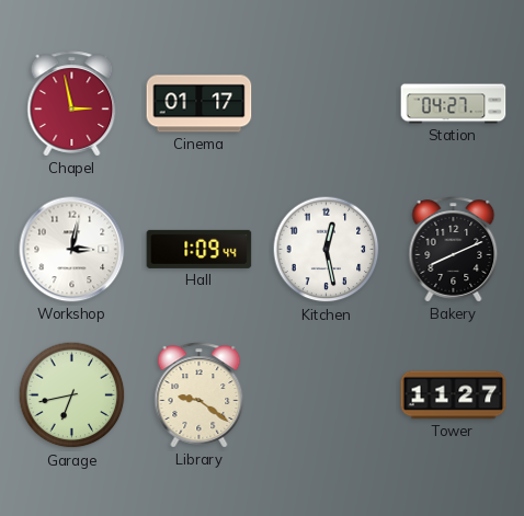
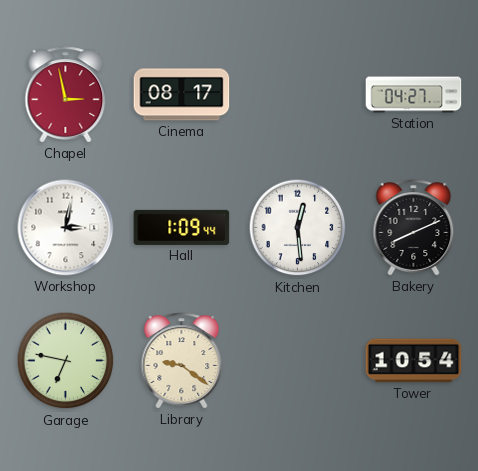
Cinema: 01:17 -> 08:17
Kitchen: 12:28 -> 12:29
Garage: 6:43 -> 6:47
Tower: 11:27 -> 10:54
